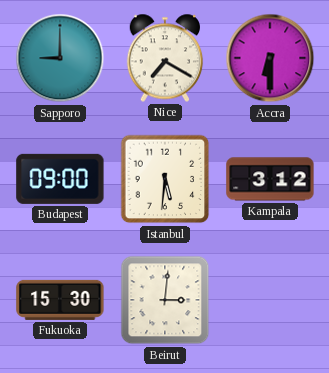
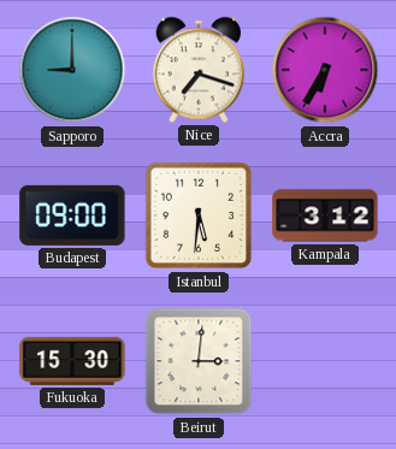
Nice: 7:20 -> 7:18
Accra: 6:30 -> 6:35
